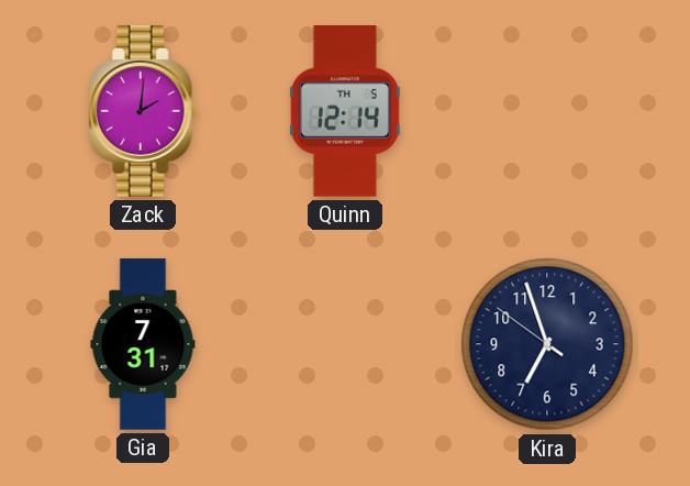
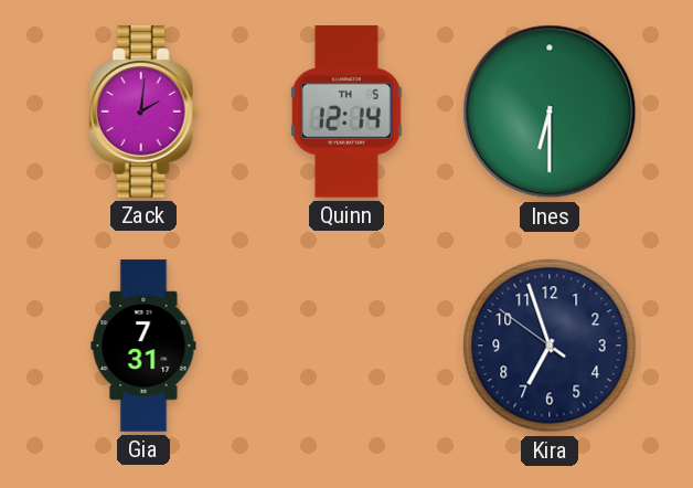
Ines: none -> 6:30
